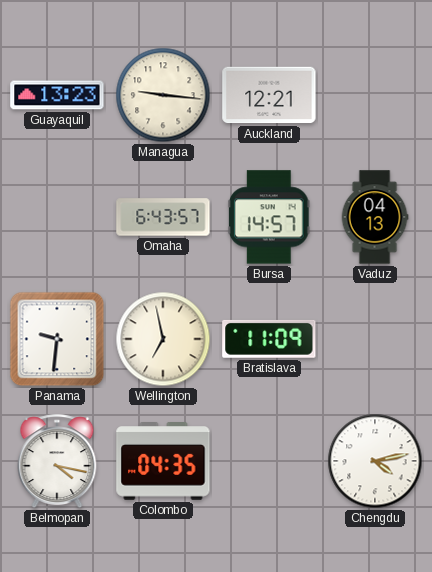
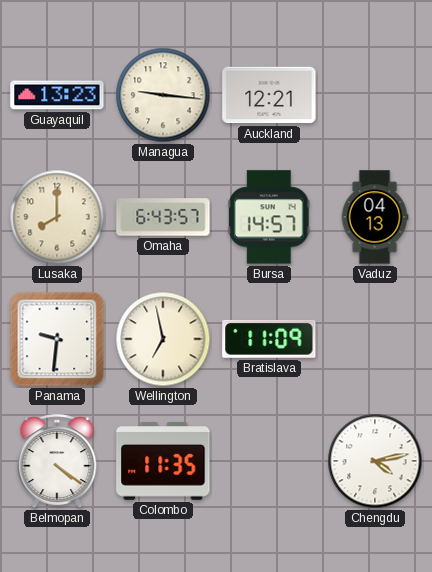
Lusaka: none -> 8:00
Belmopan: 4:17 -> 4:21
Colombo: 04:35 -> 11:35
